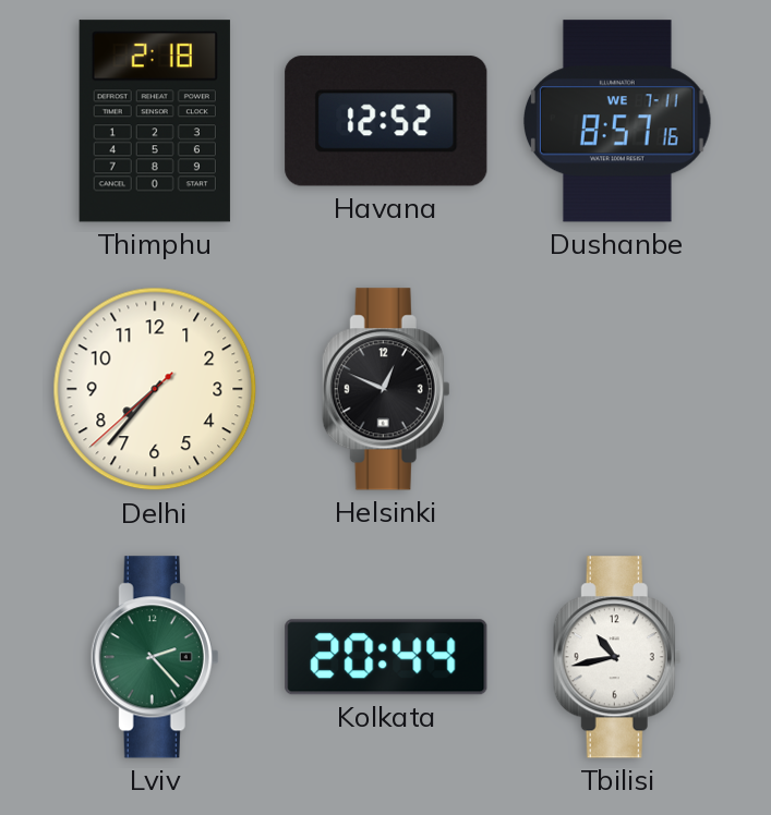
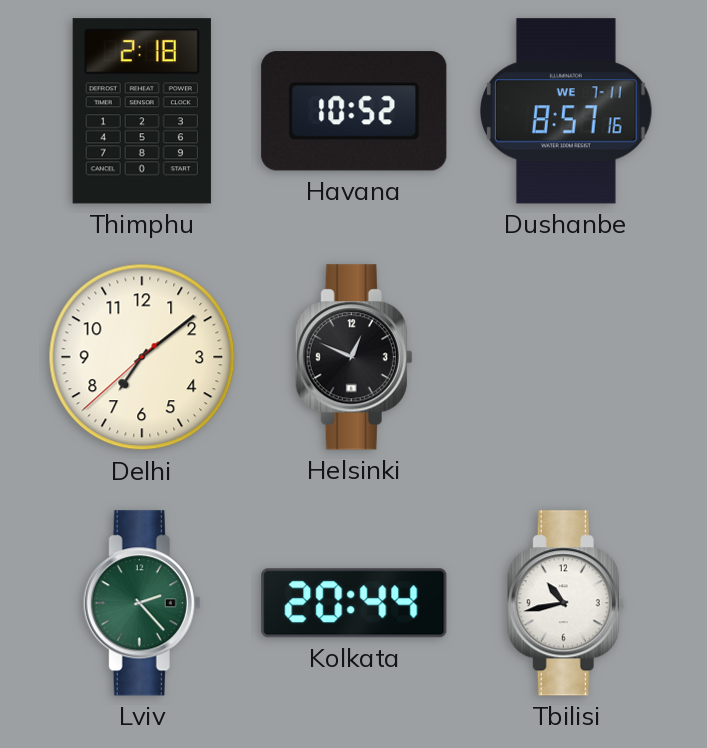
Havana: 12:52 -> 10:52
Delhi: 7:36 -> 7:08
